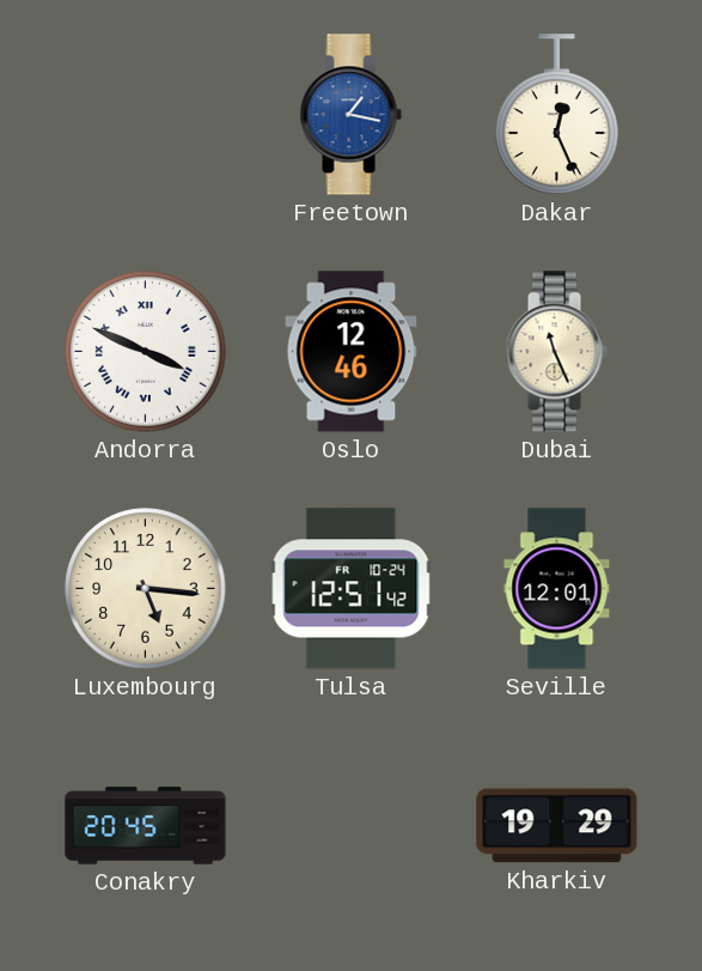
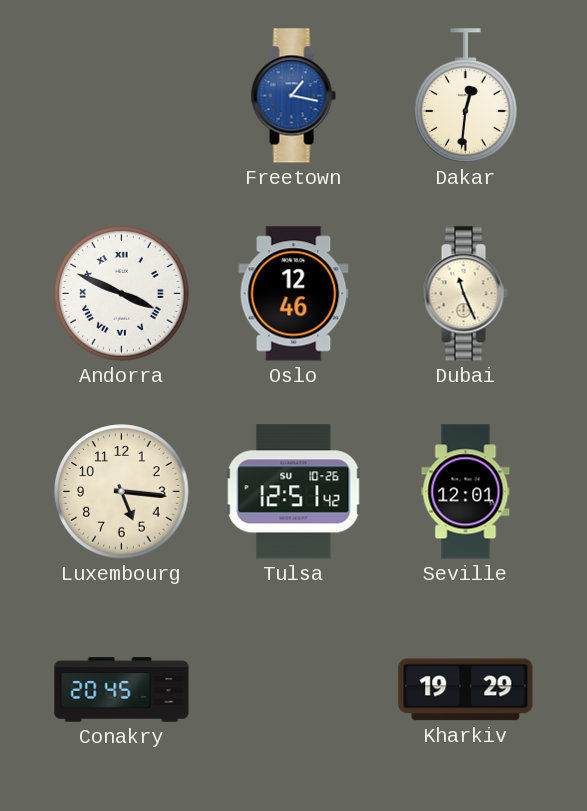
Dakar: 12:26 -> 12:31
Tulsa date: FR 10-24 -> SU 10-26
